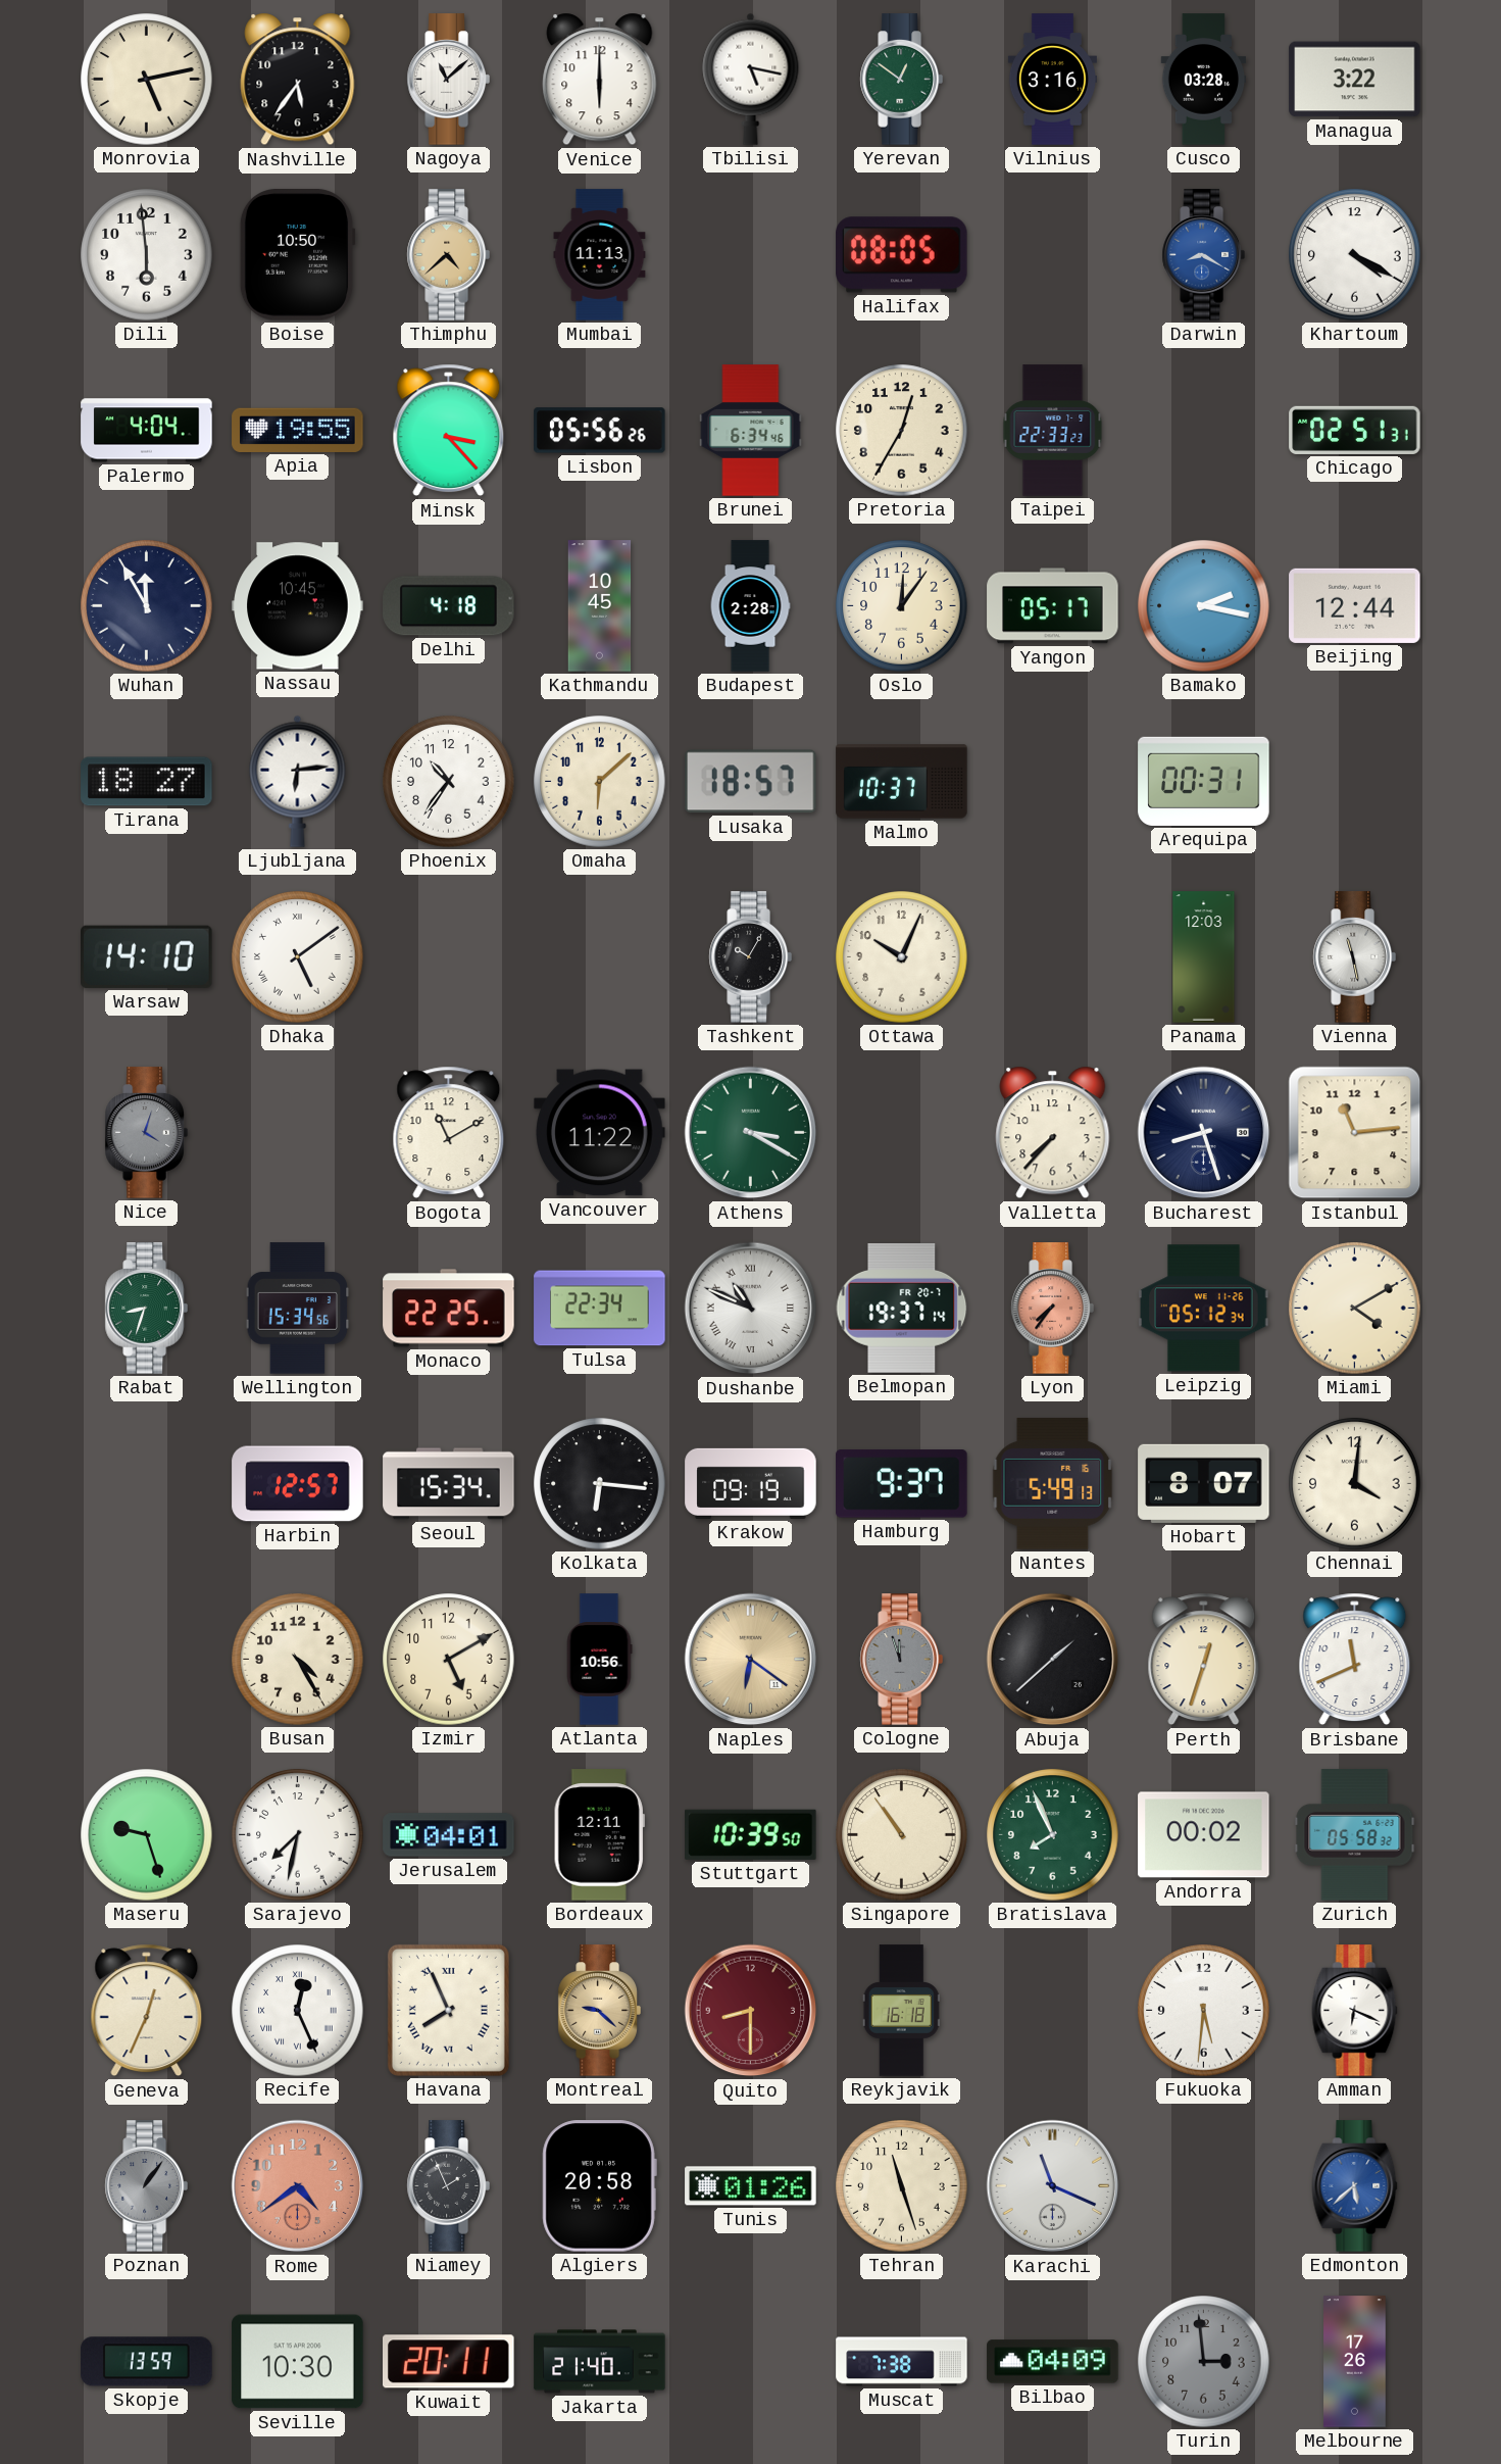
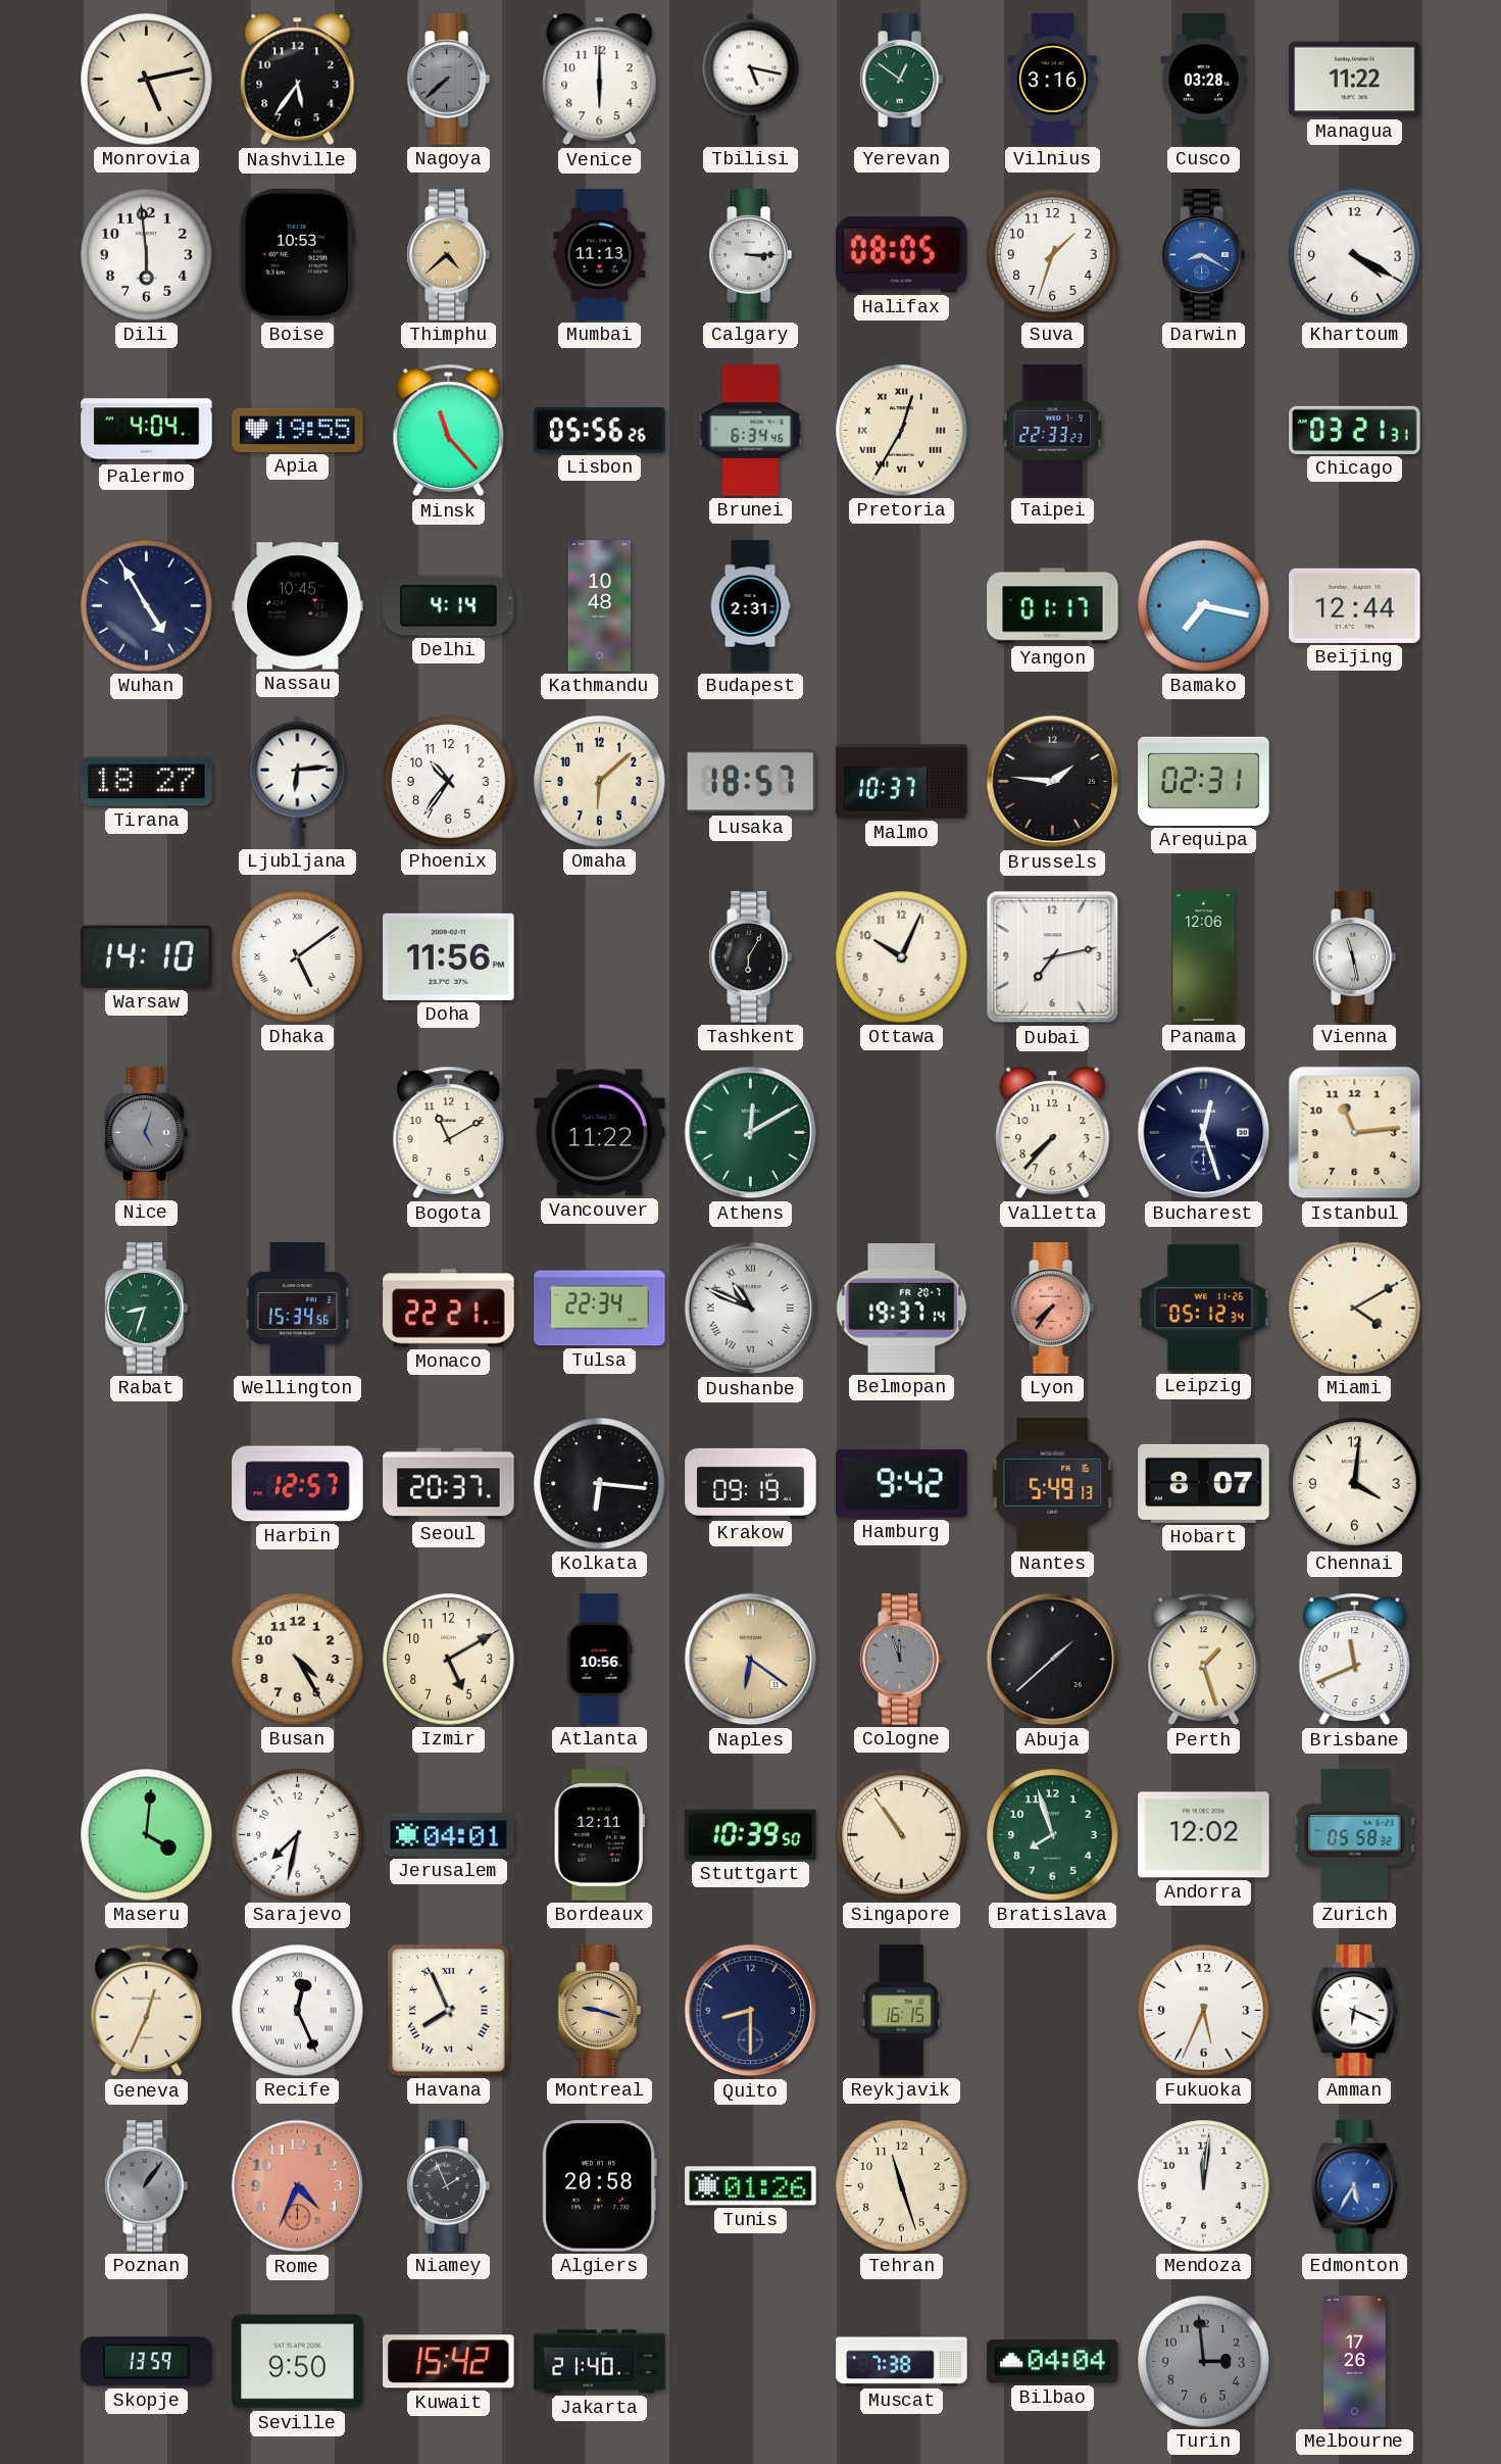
Nagoya: 11:08 -> 7:38
Nagoya dial: white -> grey
Managua: 3:22 -> 11:22
Boise: 10:50 -> 10:53
Calgary: none -> 3:15
Suva: none -> 1:33
Minsk: 3:23 -> 11:23
Pretoria numerals: Arabic -> Roman
Chicago: 02:51 -> 03:21
Wuhan: 11:55 -> 4:55
Delhi: 4:18 -> 4:14
Kathmandu: 10:45 -> 10:48
Budapest: 2:28 -> 2:31
Oslo: 12:06 -> none
Yangon: 05:17 -> 01:17
Bamako: 2:17 -> 7:17
Brussels: none -> 1:46
Arequipa: 00:31 -> 02:31
Doha: none -> 11:56
Tashkent: 10:05 -> 6:05
Dubai: none -> 7:13
Panama: 12:03 -> 12:06
Nice: 4:03 -> 5:03
Athens: 3:20 -> 12:10
Bucharest: 8:27 -> 12:27
Monaco: 22:25 -> 22:21
Seoul: 15:34 -> 20:37
Hamburg: 9:37 -> 9:42
Perth: 12:33 -> 1:27
Maseru: 9:27 -> 4:01
Bratislava: 7:56 -> 7:57
Andorra: 00:02 -> 12:02
Montreal: 9:22 -> 9:18
Quito dial: burgundy -> navy
Reykjavik: 16:18 -> 16:15
Fukuoka: 5:31 -> 5:34
Rome: 4:39 -> 4:34
Karachi: 11:19 -> none
Mendoza: none -> 12:01
Edmonton: 5:38 -> 5:35
Seville: 10:30 -> 9:50
Kuwait: 20:11 -> 15:42
Bilbao: 04:09 -> 04:04
